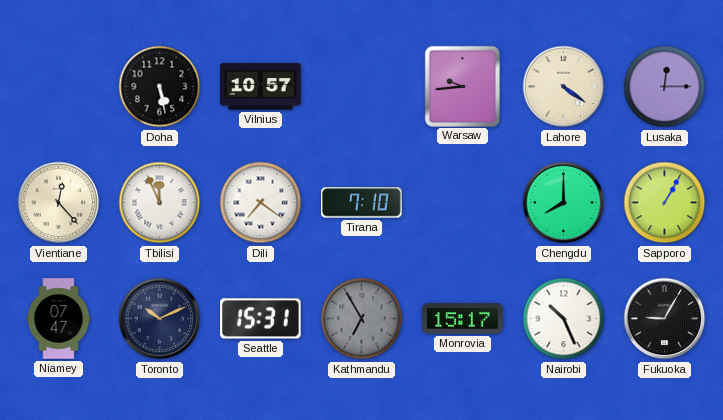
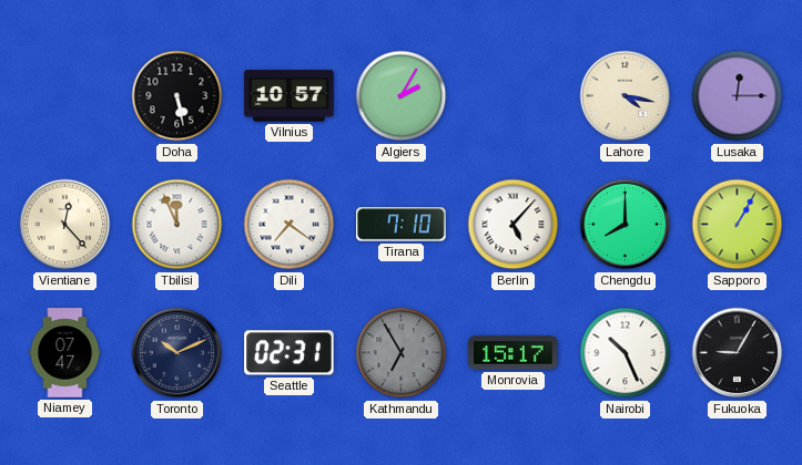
Algiers: none -> 2:05
Warsaw: 9:44 -> none
Lahore: 4:21 -> 4:17
Berlin: none -> 5:07
Seattle: 15:31 -> 02:31
